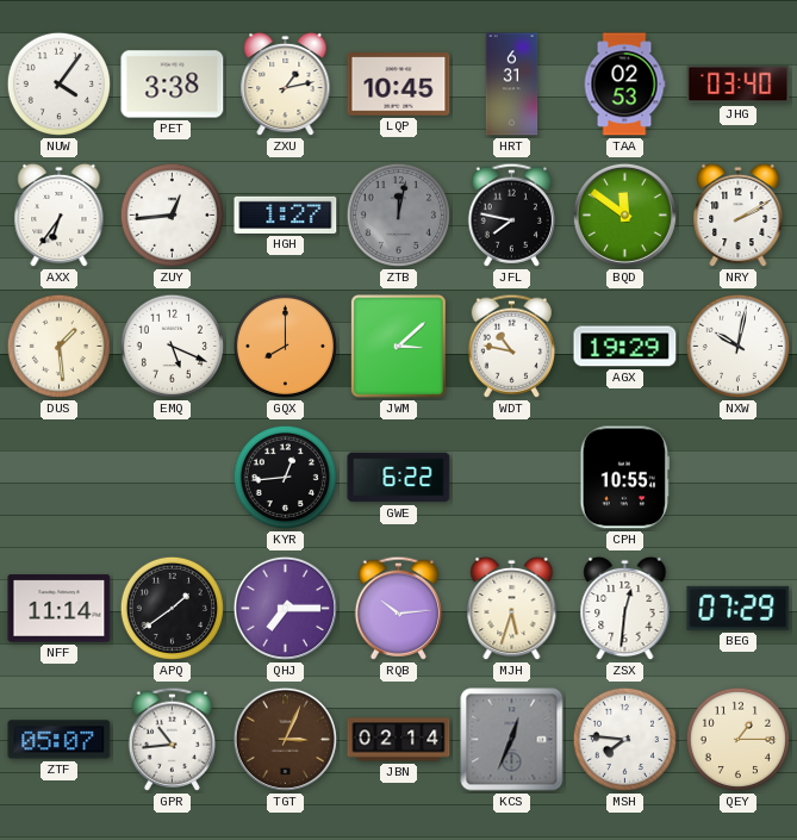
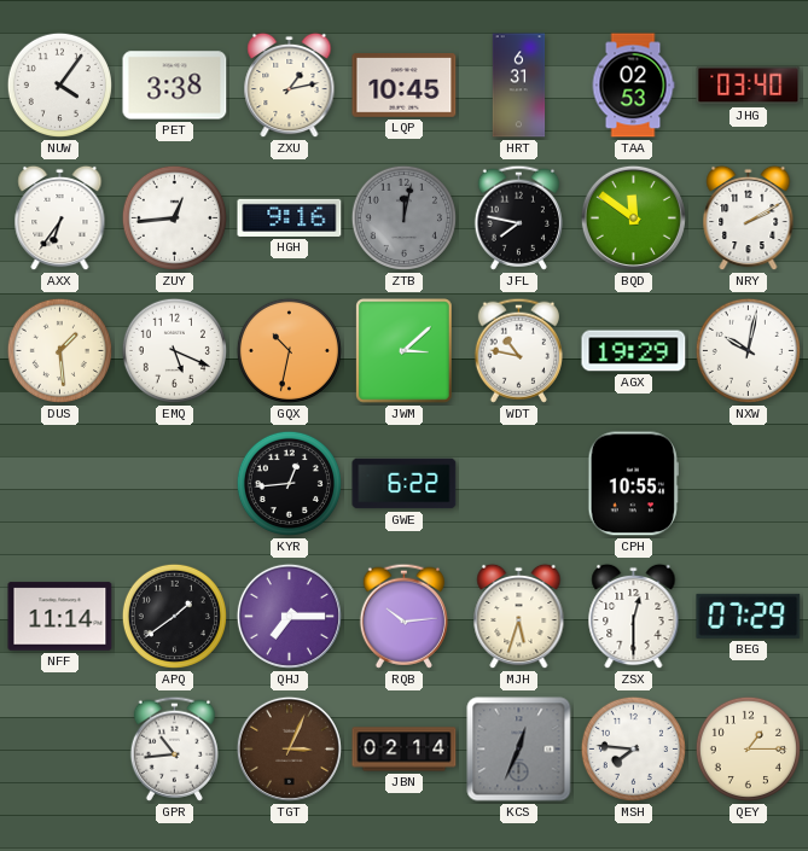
HGH: 1:27 -> 9:16
GQX: 8:00 -> 10:32
ZSX: 12:31 -> 12:30
ZTF: 05:07 -> none
